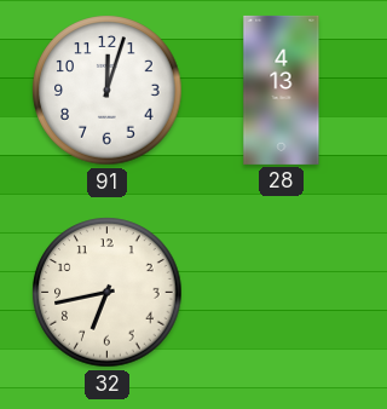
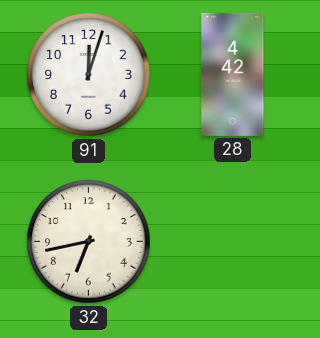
28: 4:13 -> 4:42
